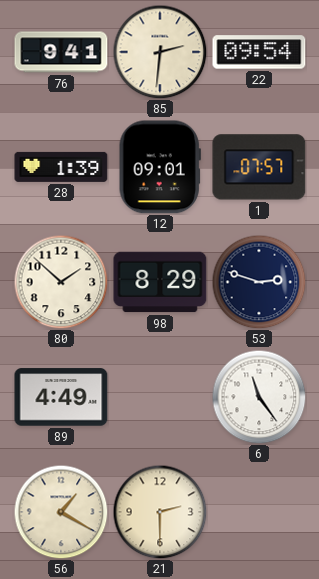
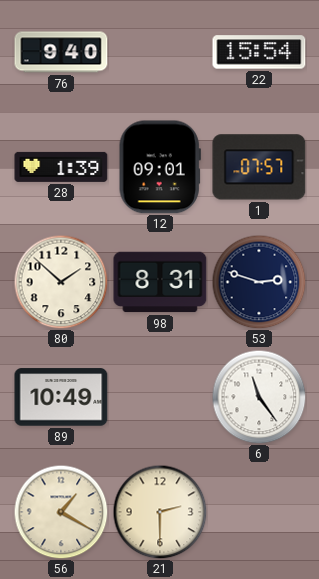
76: 9:41 -> 9:40
85: 2:31 -> none
22: 09:54 -> 15:54
98: 8:29 -> 8:31
89: 4:49 -> 10:49
